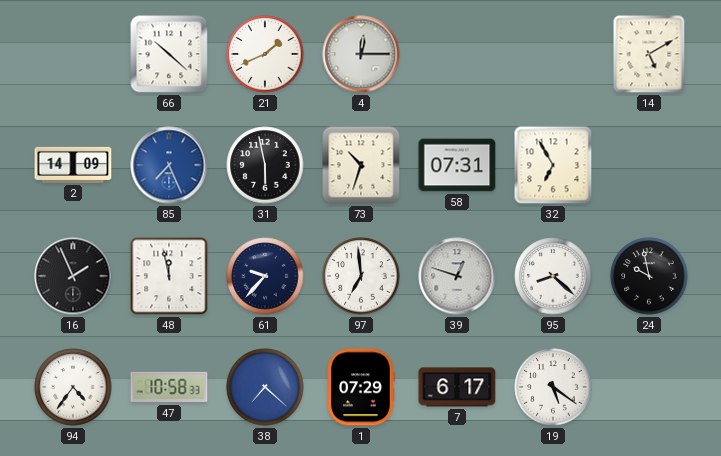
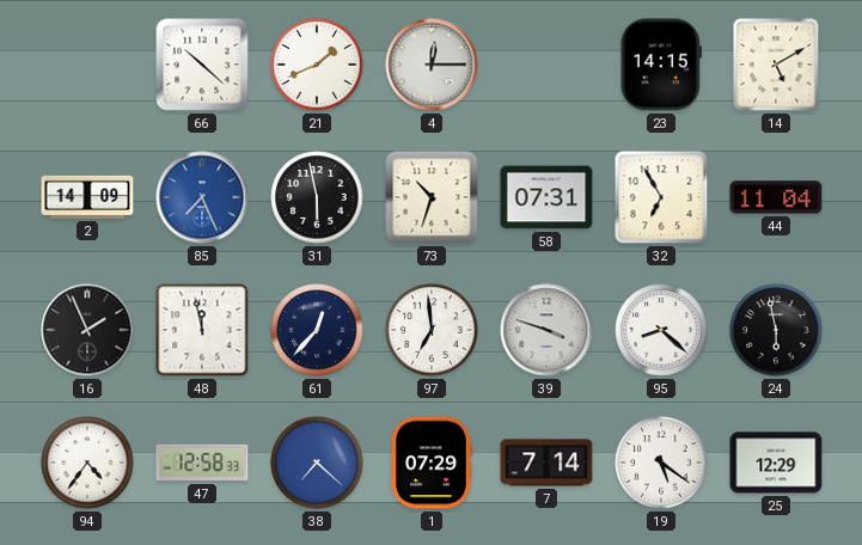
23: none -> 14:15
44: none -> 11:04
61: 9:37 -> 12:37
39: 12:48 -> 3:48
24: 9:58 -> 5:58
47: 10:58 -> 12:58
7: 6:17 -> 7:14
25: none -> 12:29
